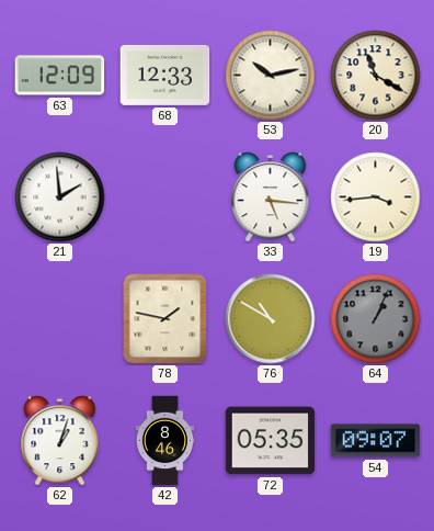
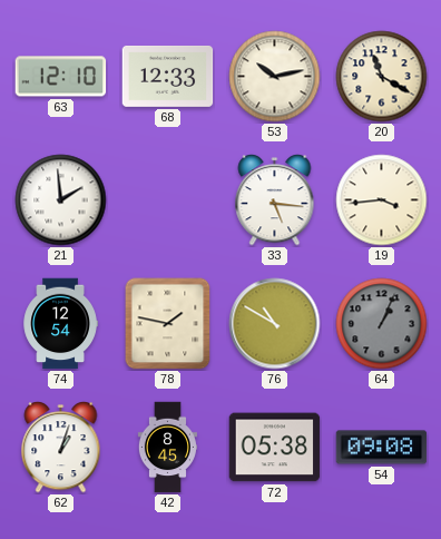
63: 12:09 -> 12:10
74: none -> 12:54
42: 8:46 -> 8:45
72: 05:35 -> 05:38
54: 09:07 -> 09:08
